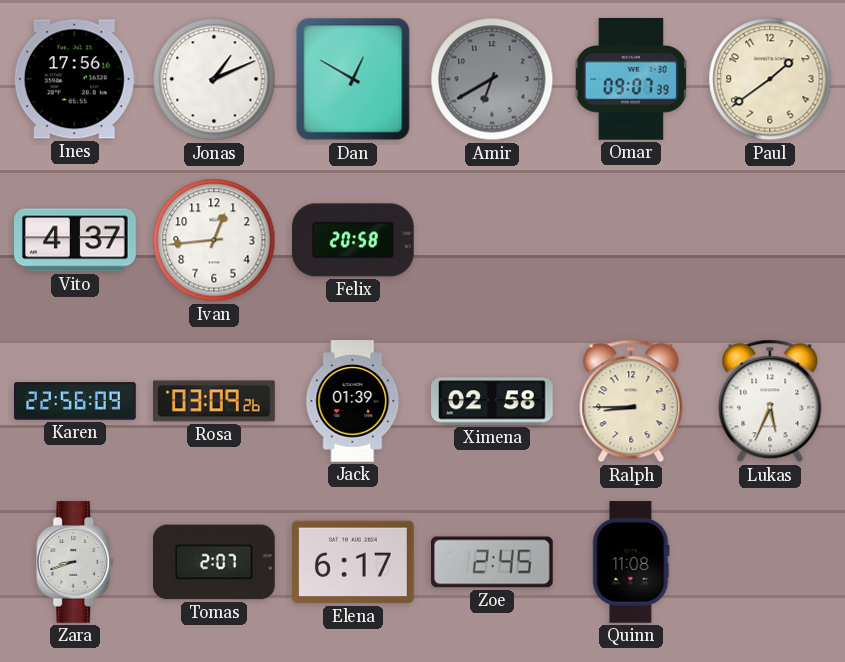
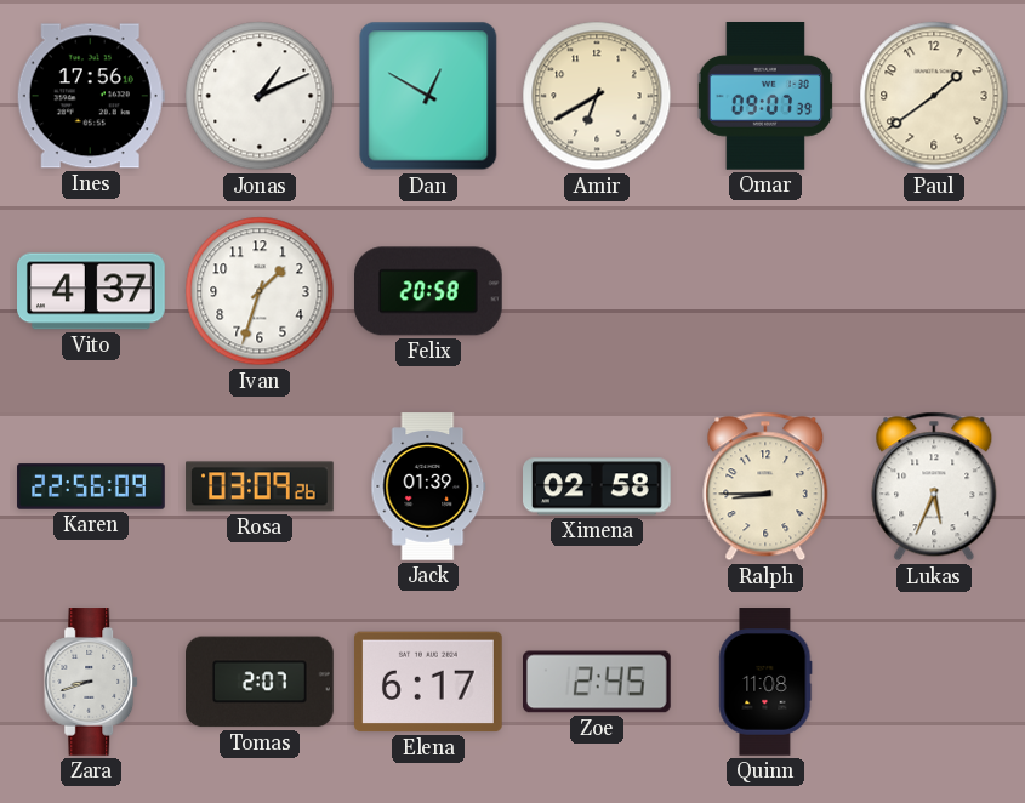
Amir dial: grey -> cream
Ivan: 12:44 -> 1:33
